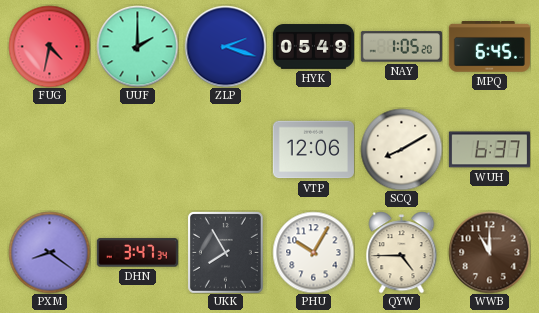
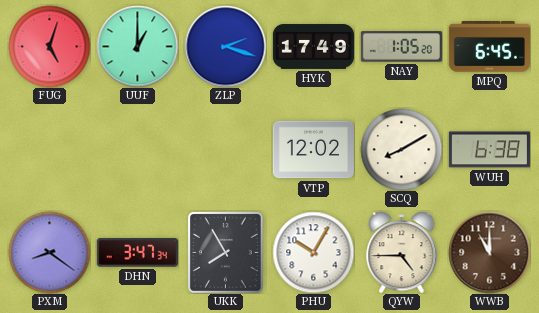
FUG: 4:32 -> 5:03
UUF: 2:00 -> 1:00
HYK: 05:49 -> 17:49
VTP: 12:06 -> 12:02
WUH: 6:37 -> 6:38
